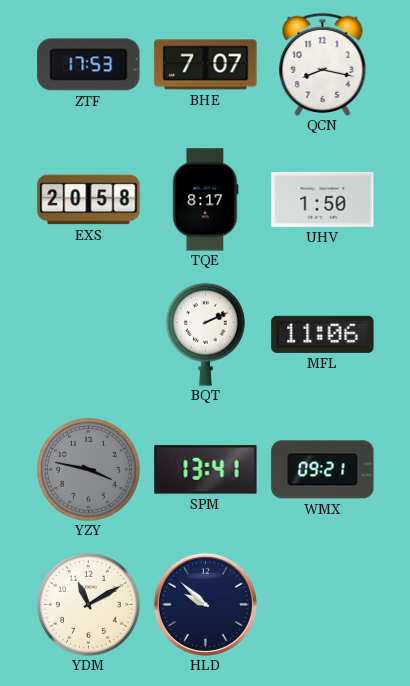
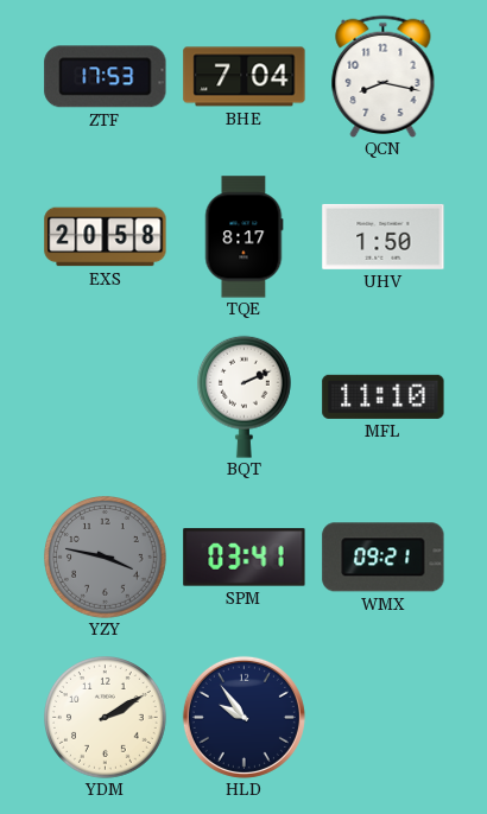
BHE: 7:07 -> 7:04
MFL: 11:06 -> 11:10
SPM: 13:41 -> 03:41
YDM: 11:10 -> 2:10
HLD: 9:52 -> 9:54
